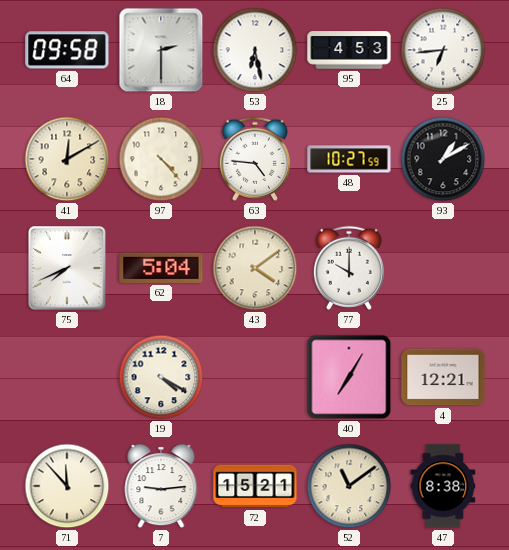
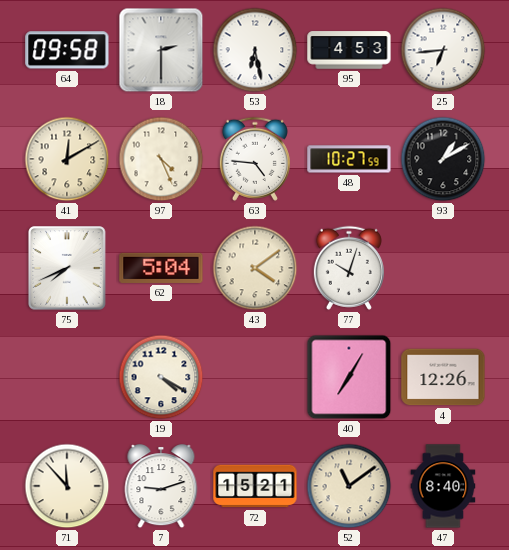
97: 4:23 -> 4:26
77: 10:00 -> 10:03
4: 12:21 -> 12:26
7: 9:14 -> 9:12
47: 8:38 -> 8:40
